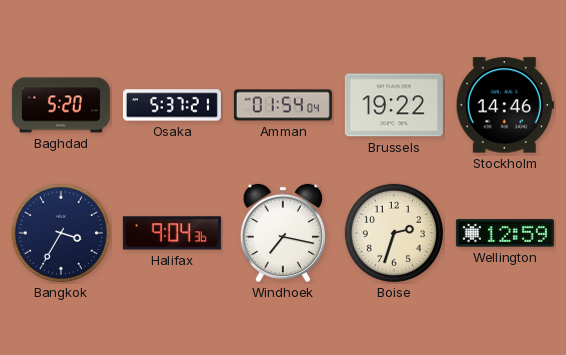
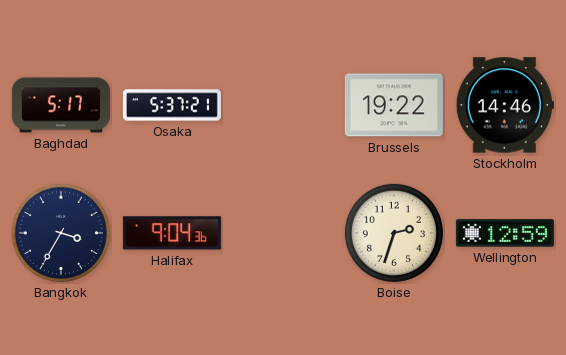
Baghdad: 5:20 -> 5:17
Amman: 01:54 -> none
Windhoek: 7:17 -> none
